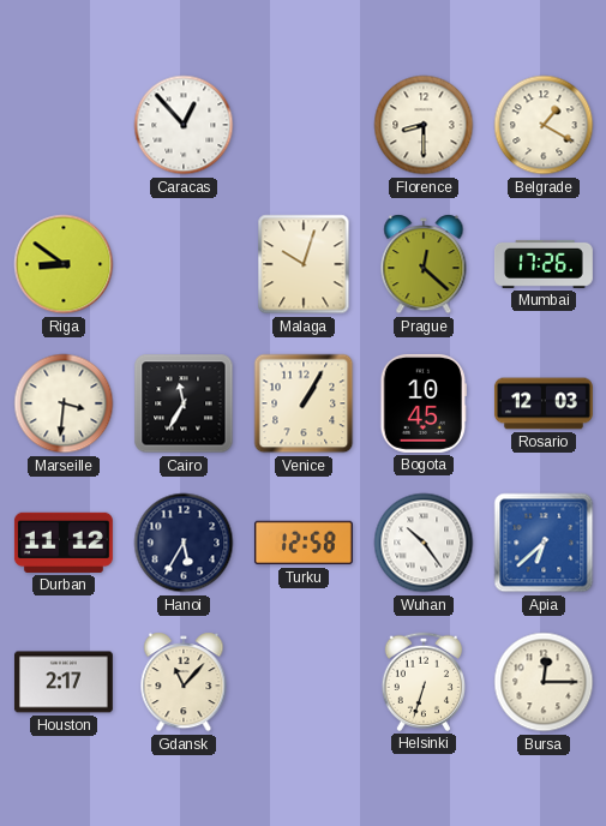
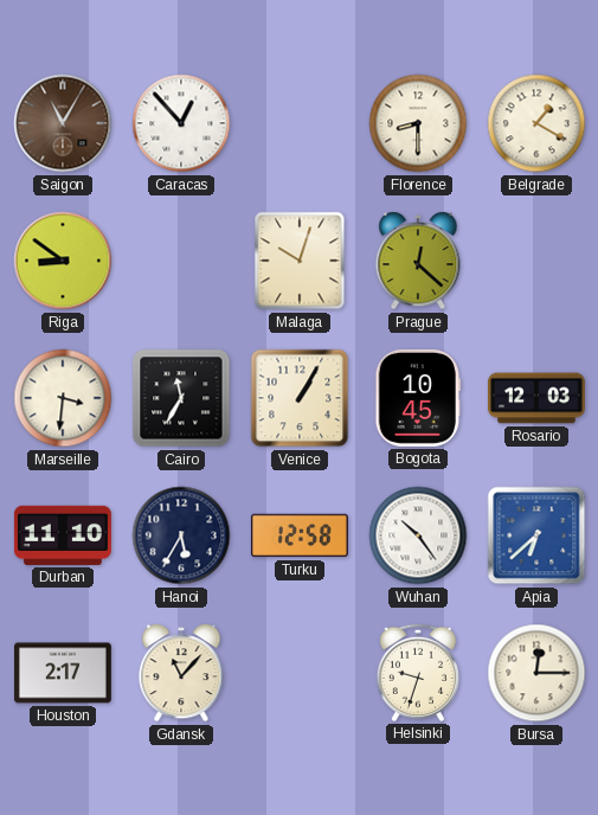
Saigon: none -> 11:05
Mumbai: 17:26 -> none
Durban: 11:12 -> 11:10
Helsinki: 6:33 -> 9:33
